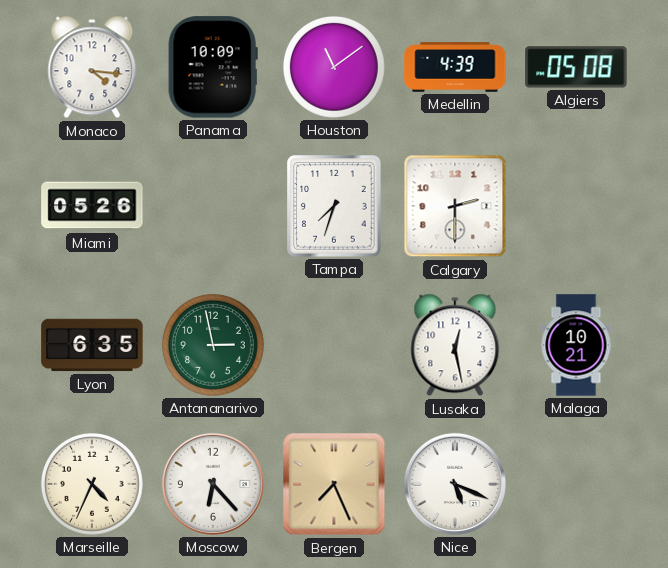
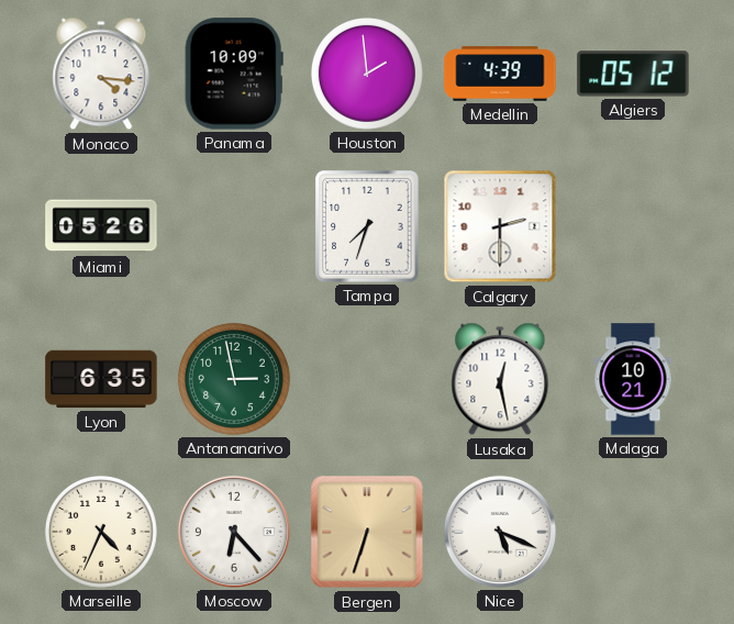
Houston: 11:09 -> 1:59
Algiers: 05:08 -> 05:12
Bergen: 7:26 -> 6:33
